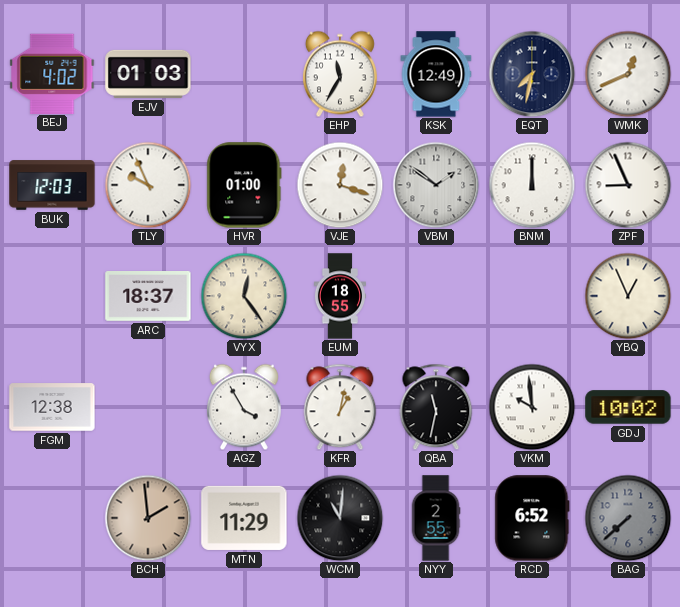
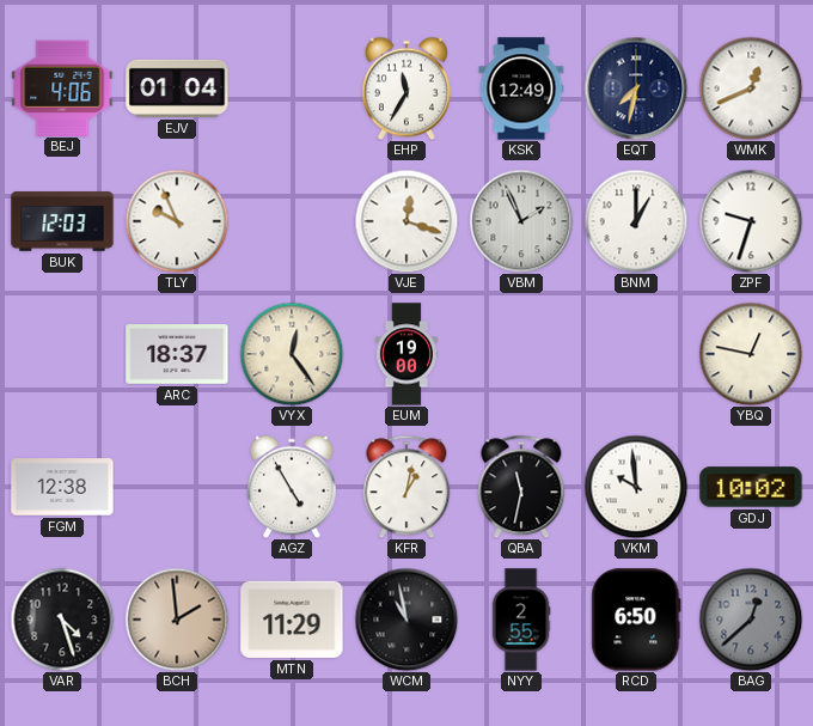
BEJ: 4:02 -> 4:06
EJV: 01:03 -> 01:04
HVR: 01:00 -> none
VBM: 1:51 -> 1:56
BNM: 12:00 -> 1:00
ZPF: 8:56 -> 9:33
EUM: 18:55 -> 19:00
YBQ: 12:56 -> 12:47
AGZ: 3:55 -> 4:55
VAR: none -> 4:27
WCM: 11:01 -> 10:58
RCD: 6:52 -> 6:50
BAG: 7:38 -> 12:38
